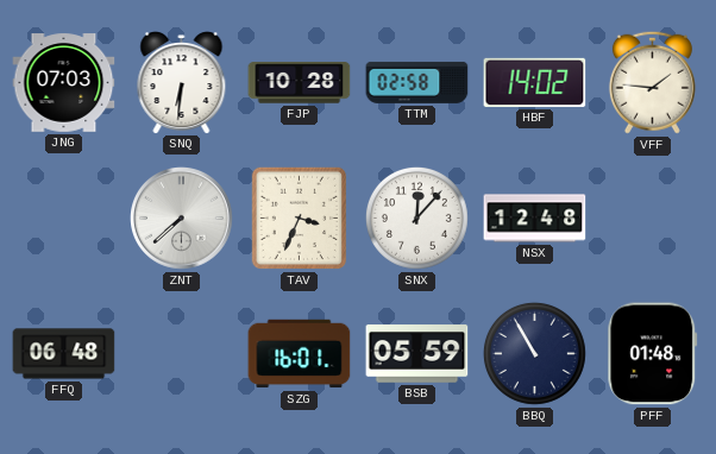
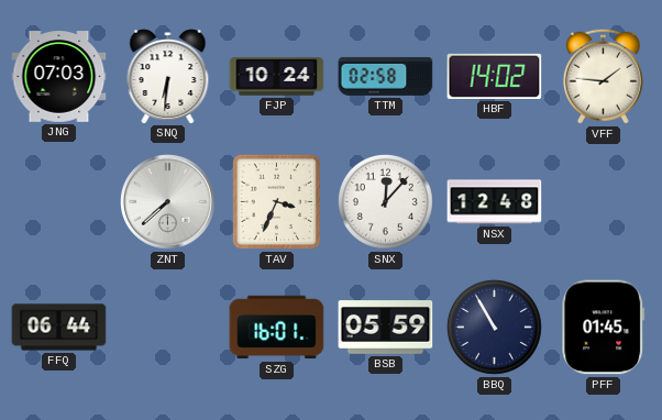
FJP: 10:28 -> 10:24
FFQ: 06:48 -> 06:44
PFF: 01:48 -> 01:45
